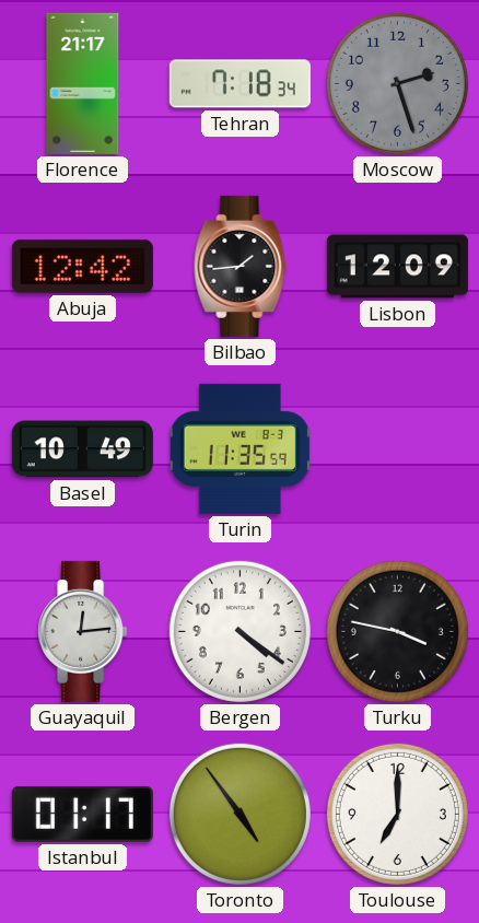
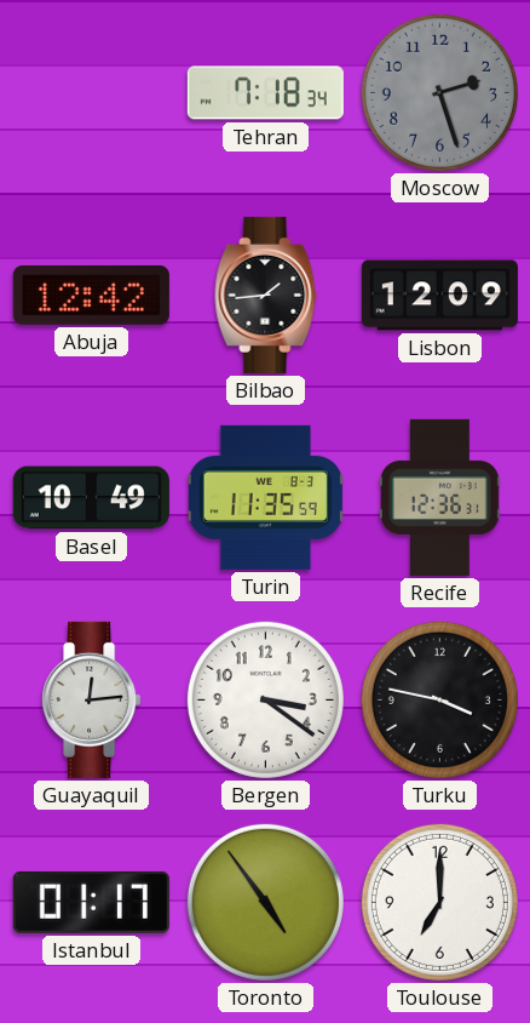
Florence: 21:17 -> none
Recife: none -> 12:36
Bergen: 4:21 -> 3:21
